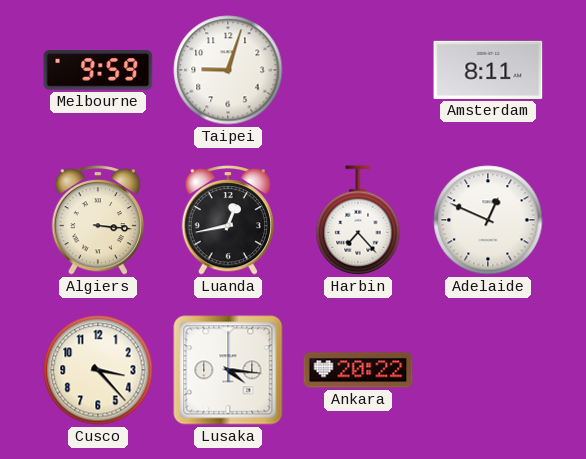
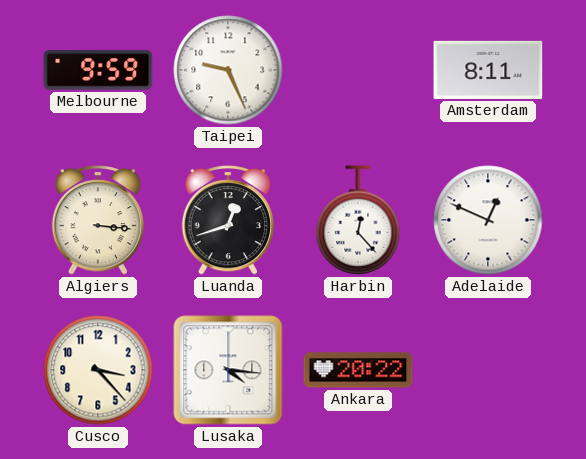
Taipei: 9:03 -> 9:26
Luanda: 12:43 -> 12:42
Harbin: 7:23 -> 12:23
